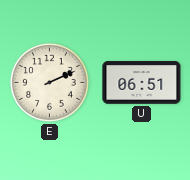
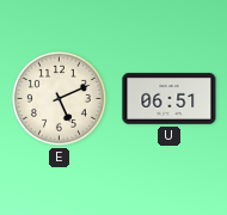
E: 2:11 -> 5:11
